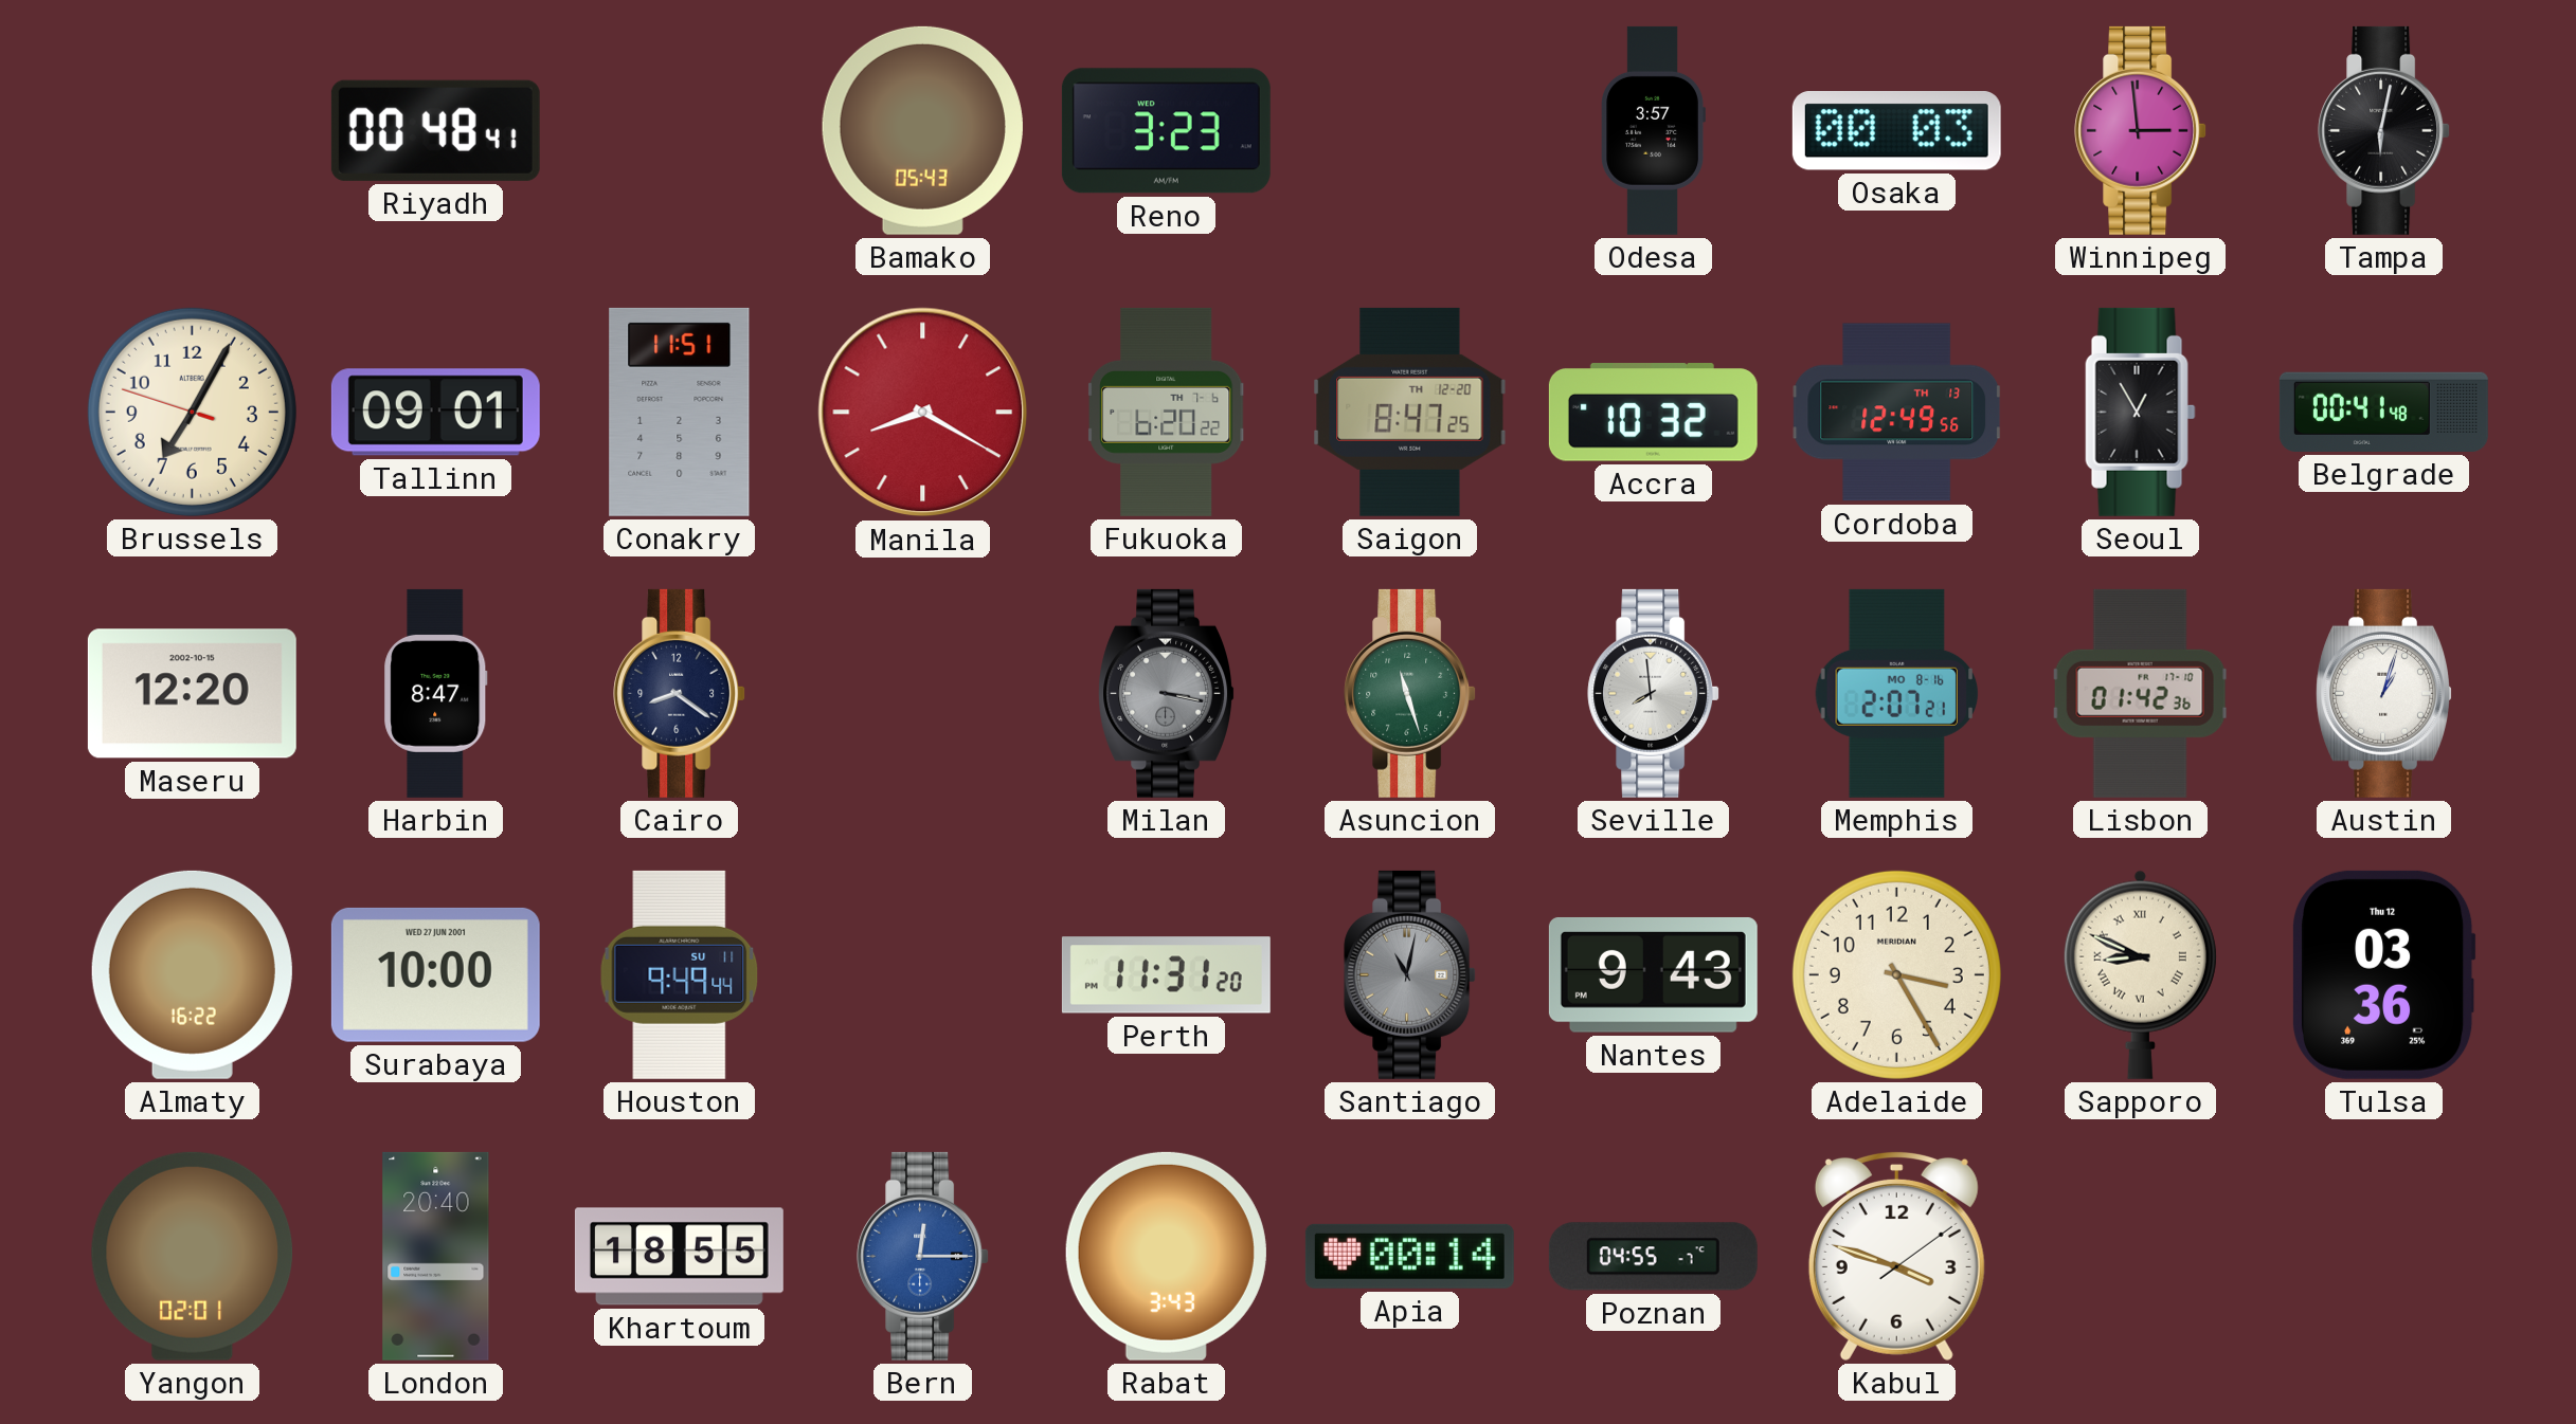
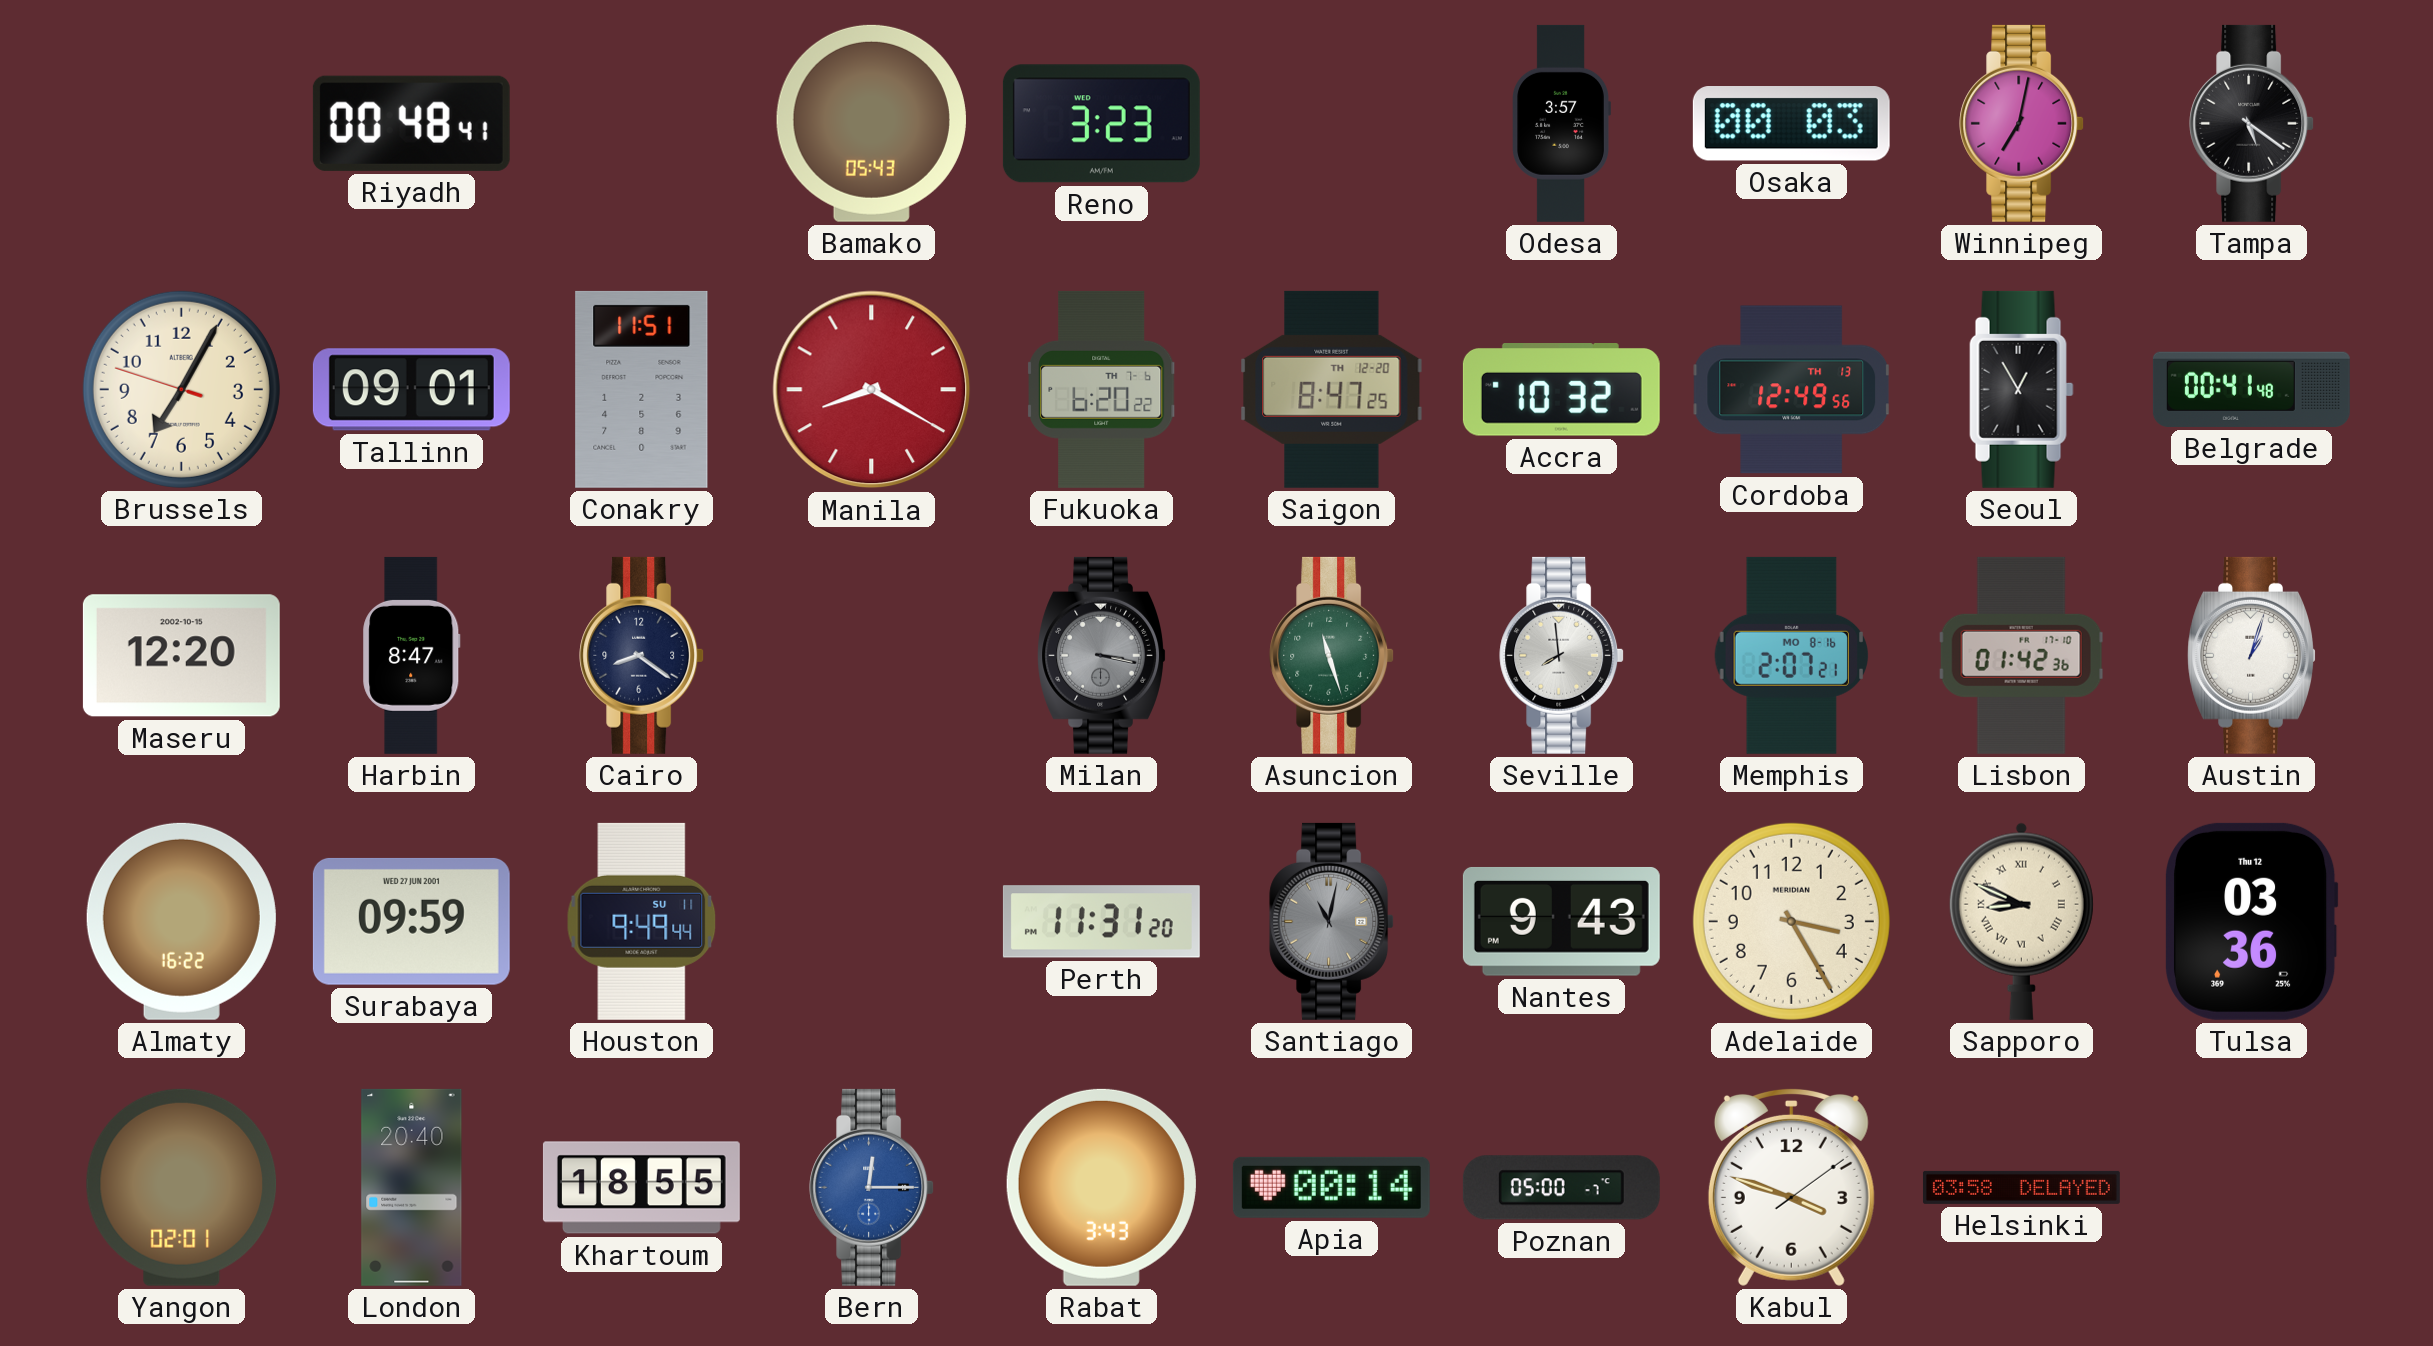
Winnipeg: 2:59 -> 7:02
Tampa: 6:02 -> 5:21
Surabaya: 10:00 -> 09:59
Poznan: 04:55 -> 05:00
Helsinki: none -> 03:58
